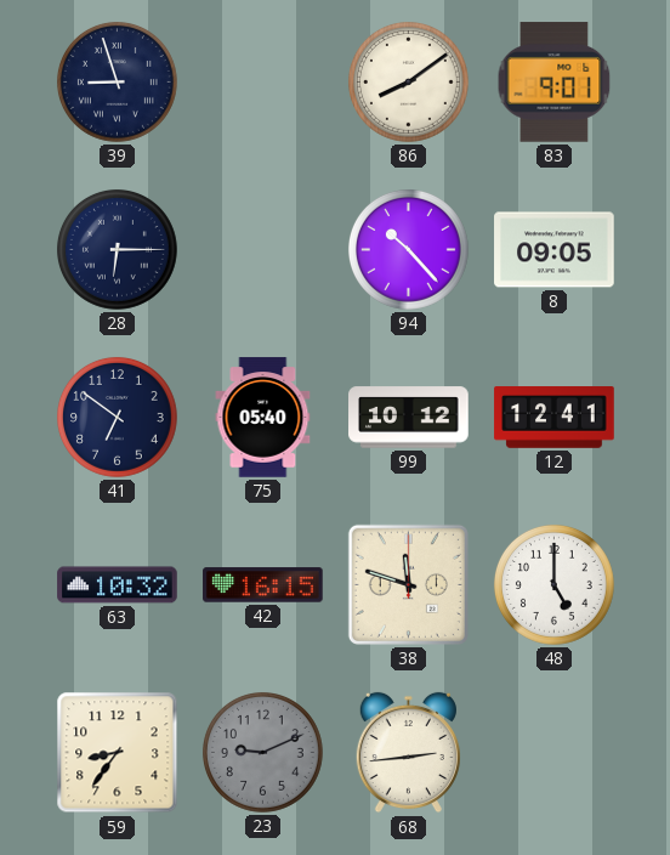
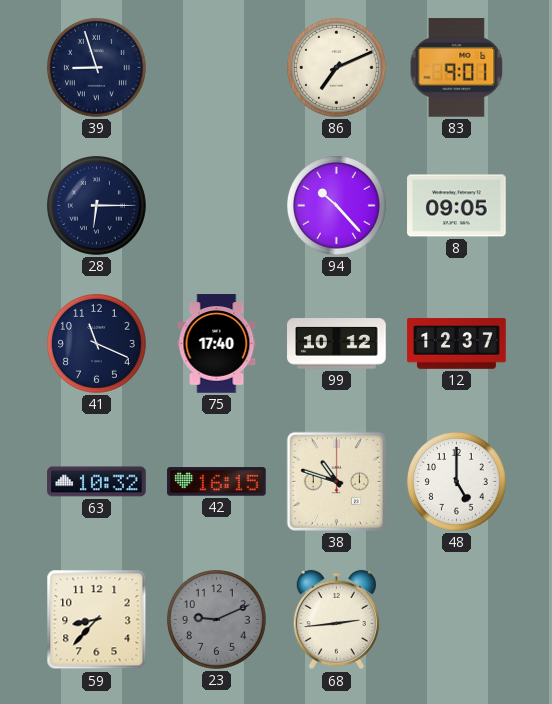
86: 8:09 -> 7:11
41: 6:51 -> 11:19
75: 05:40 -> 17:40
12: 12:41 -> 12:37
38: 11:48 -> 10:48
59: 8:36 -> 8:37
